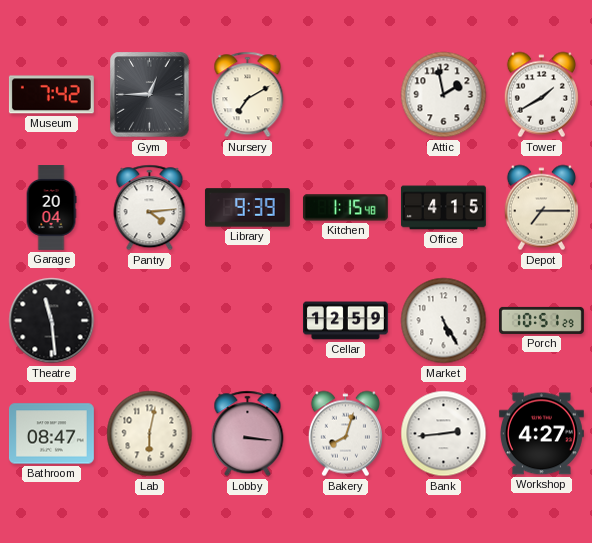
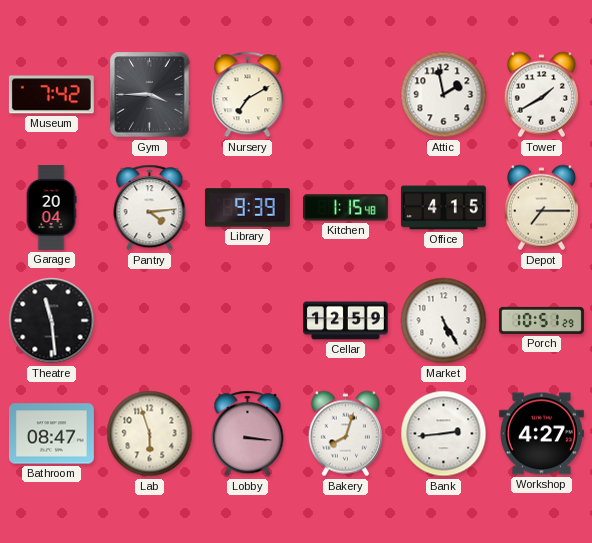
Gym: 12:45 -> 3:45
Lab: 6:02 -> 5:57
